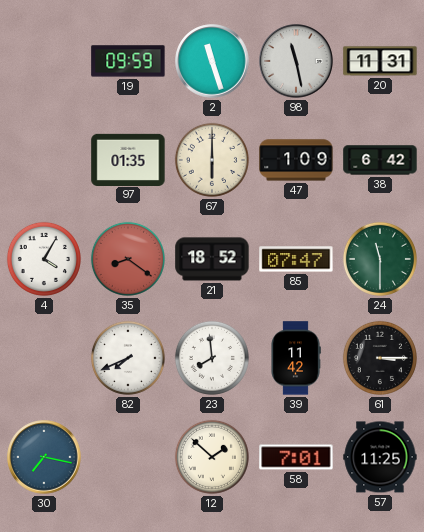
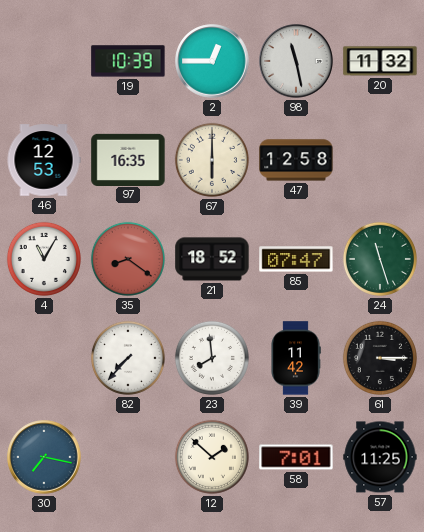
19: 09:59 -> 10:39
2: 11:27 -> 12:45
20: 11:31 -> 11:32
46: none -> 12:53
97: 01:35 -> 16:35
47: 1:09 -> 12:58
38: 6:42 -> none
4: 4:05 -> 11:05
24: 11:30 -> 11:27
82: 7:41 -> 7:37
